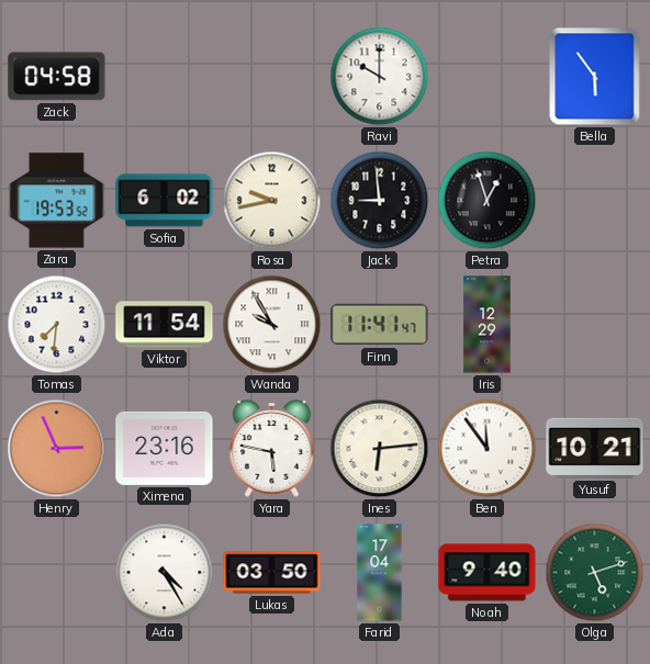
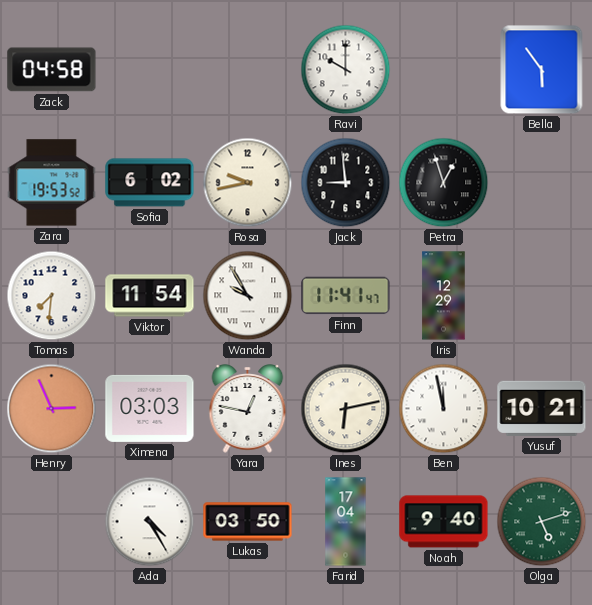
Ximena: 23:16 -> 03:03
Yara: 5:47 -> 12:47
Ines: 6:14 -> 6:13
Ben: 11:54 -> 11:58
